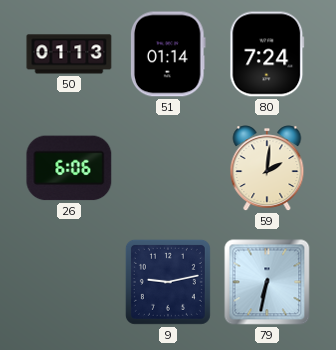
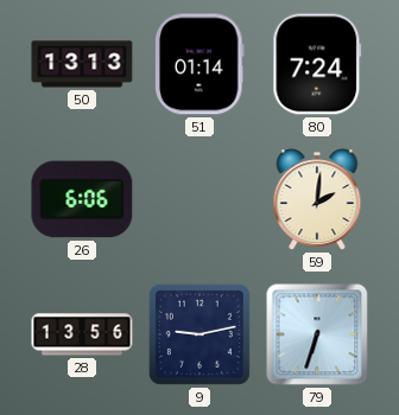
50: 01:13 -> 13:13
28: none -> 13:56
79: 6:32 -> 6:33
